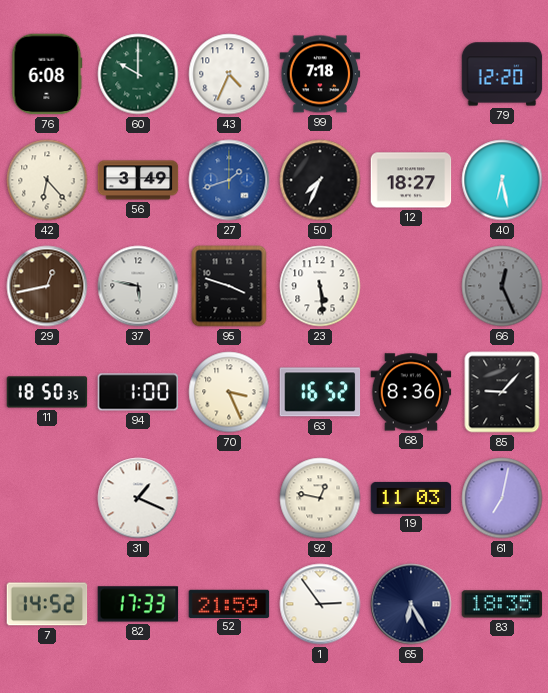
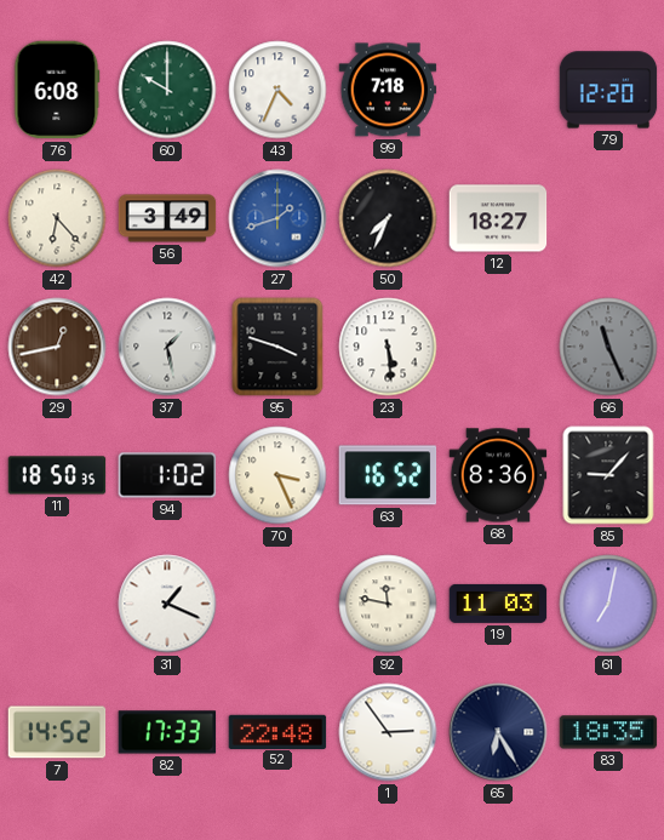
40: 6:28 -> none
37: 5:47 -> 1:28
66: 12:26 -> 11:26
94: 1:00 -> 1:02
92: 12:47 -> 11:47
52: 21:59 -> 22:48
